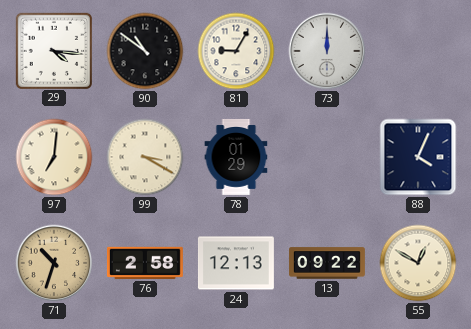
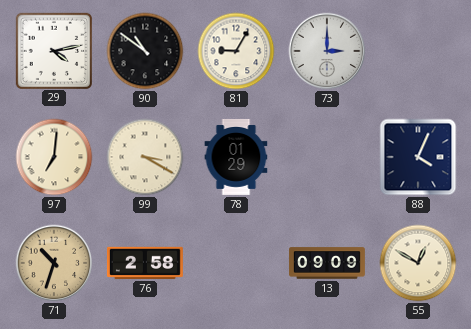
29: 4:16 -> 4:13
73: 12:00 -> 3:00
24: 12:13 -> none
13: 09:22 -> 09:09
